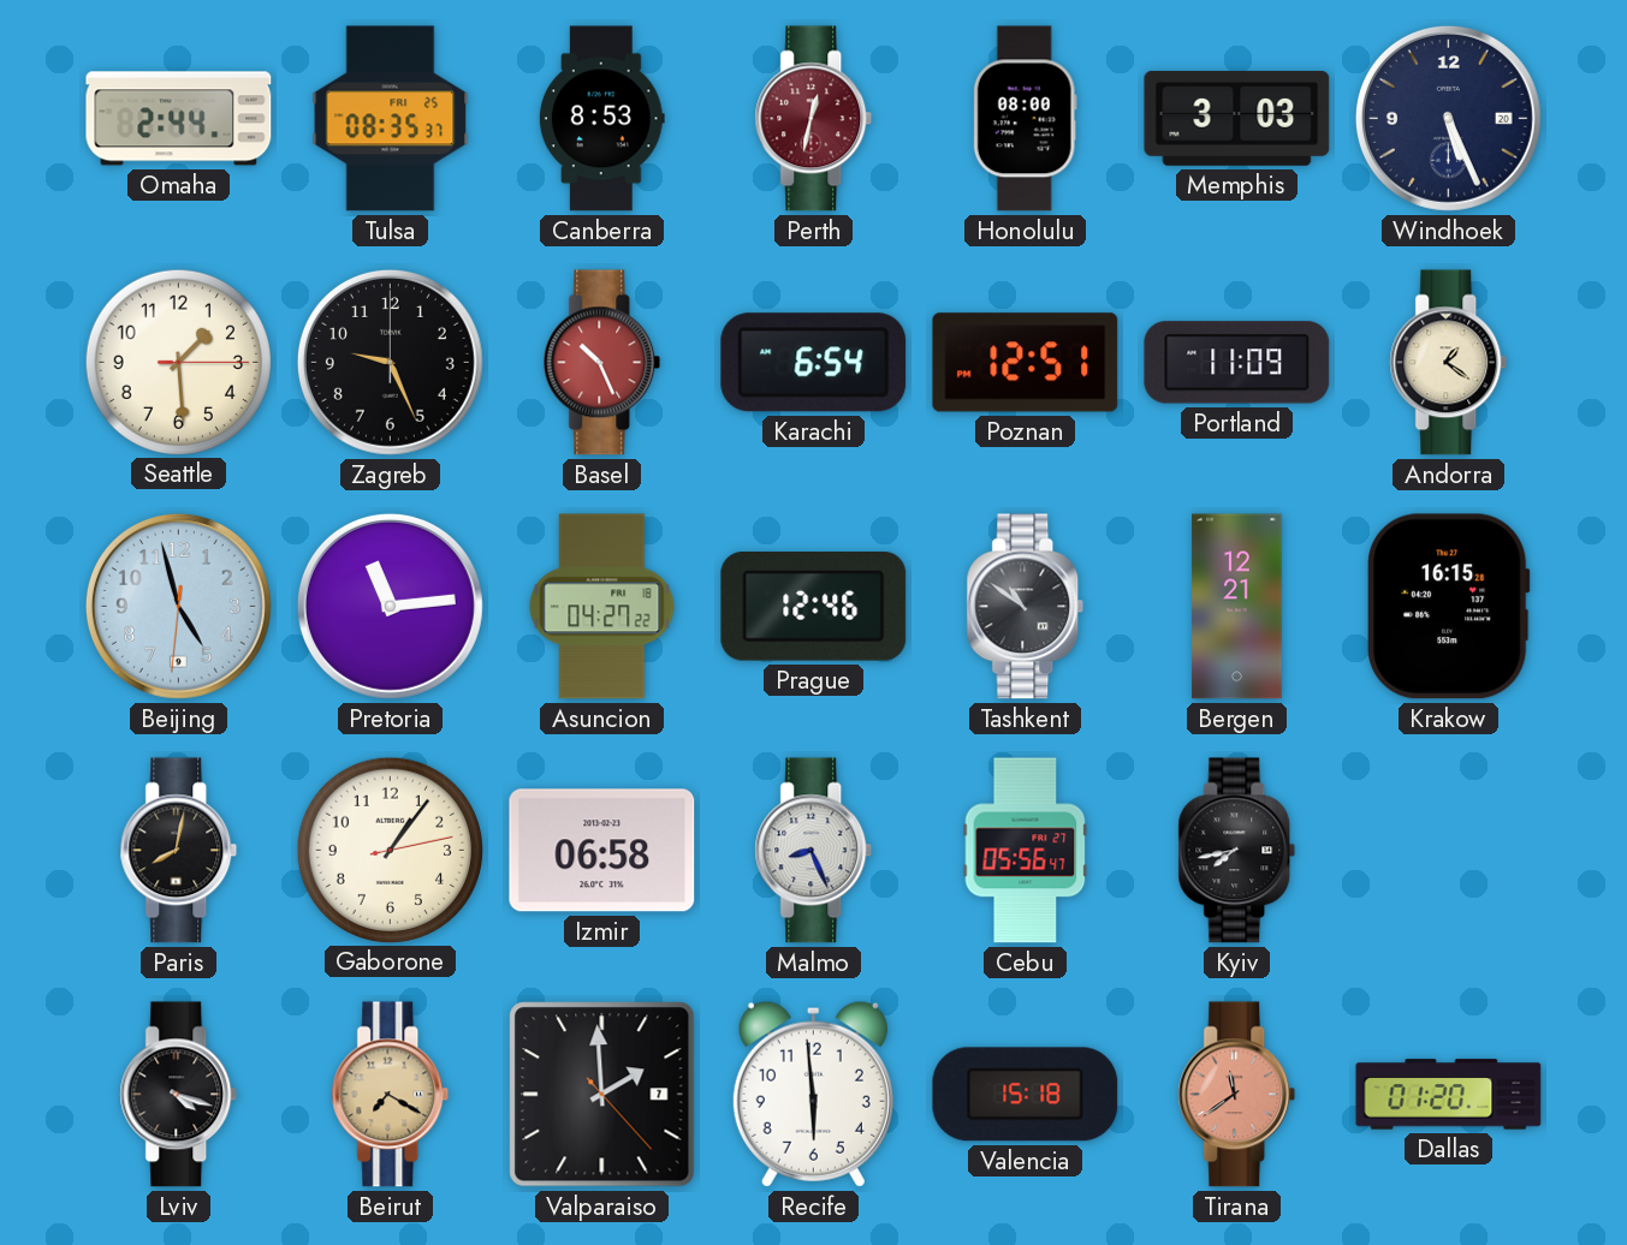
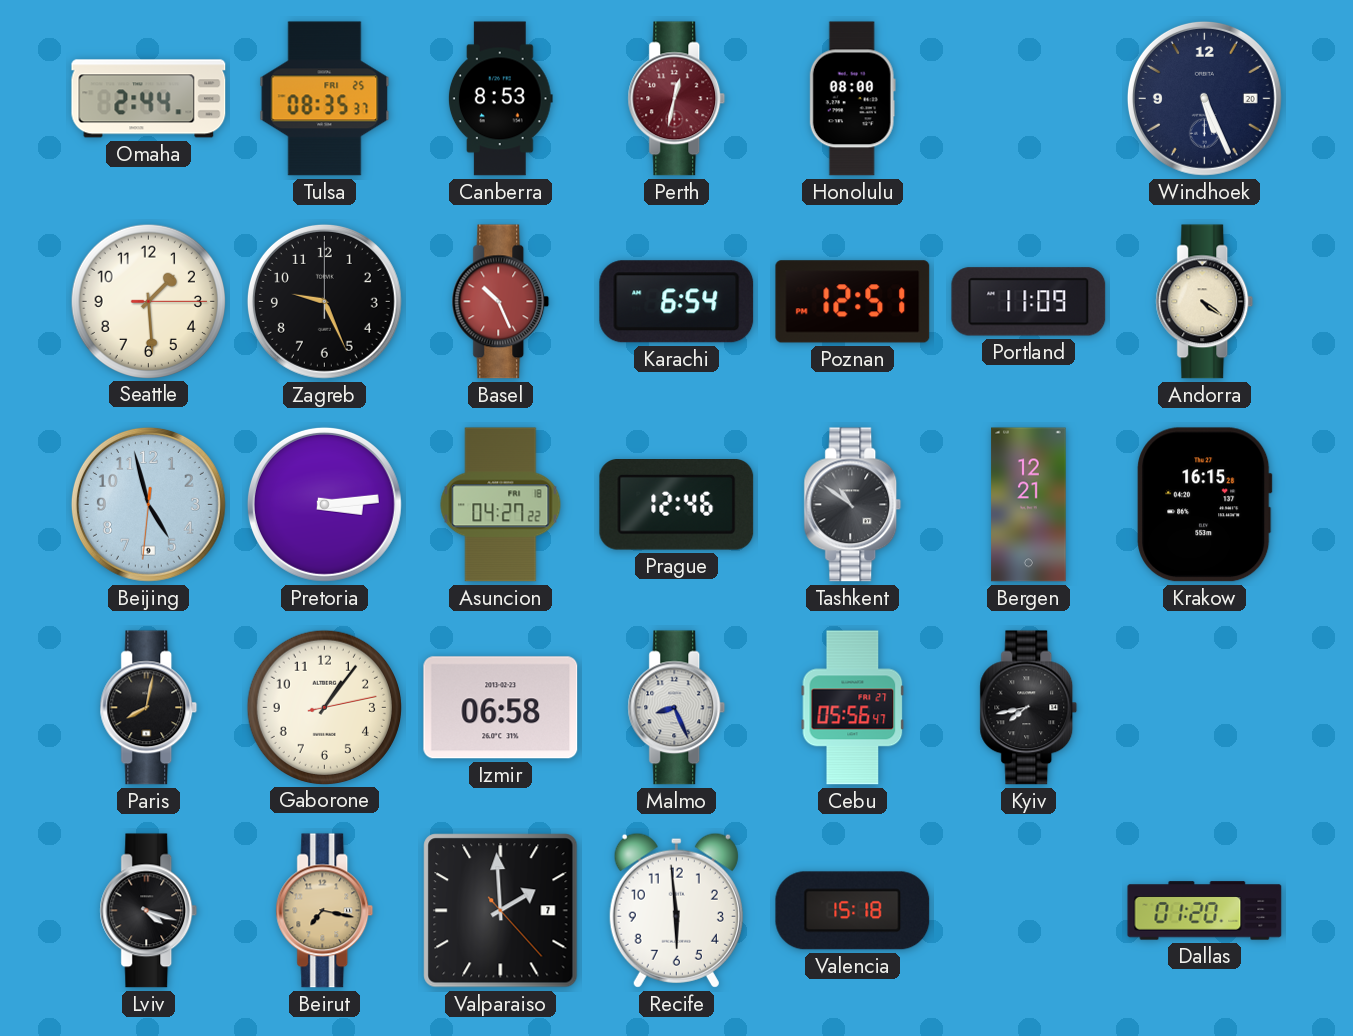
Memphis: 3:03 -> none
Andorra: 1:21 -> 4:21
Pretoria: 11:14 -> 3:14
Beirut: 7:20 -> 7:17
Tirana: 11:39 -> none
